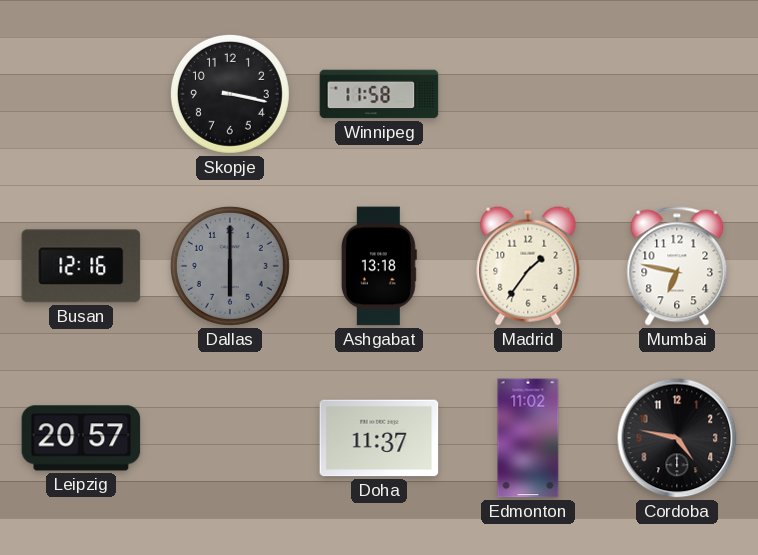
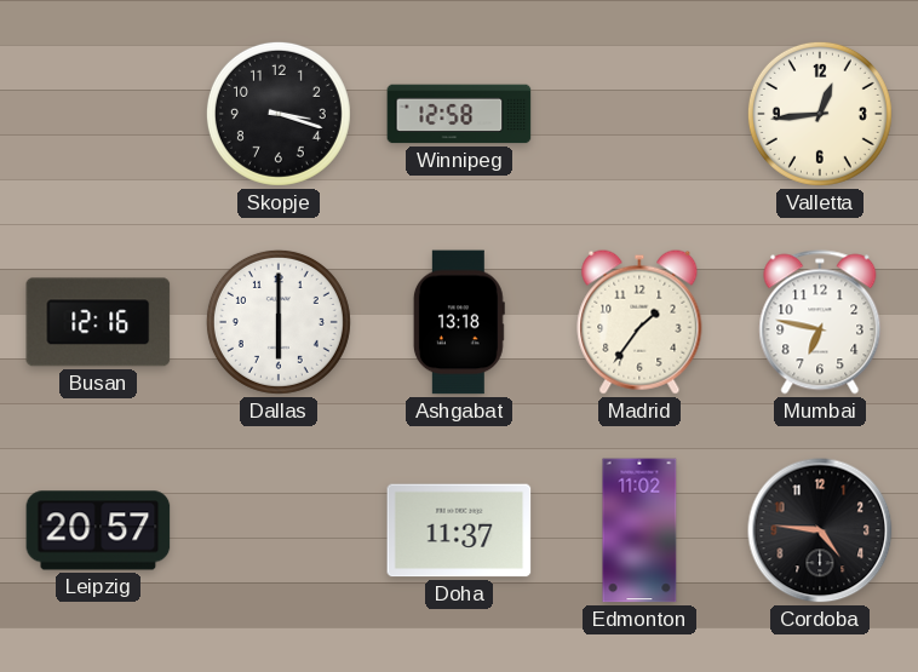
Skopje: 3:17 -> 3:18
Winnipeg: 11:58 -> 12:58
Valletta: none -> 12:44
Dallas dial: grey -> white
Cordoba: 4:47 -> 4:46
